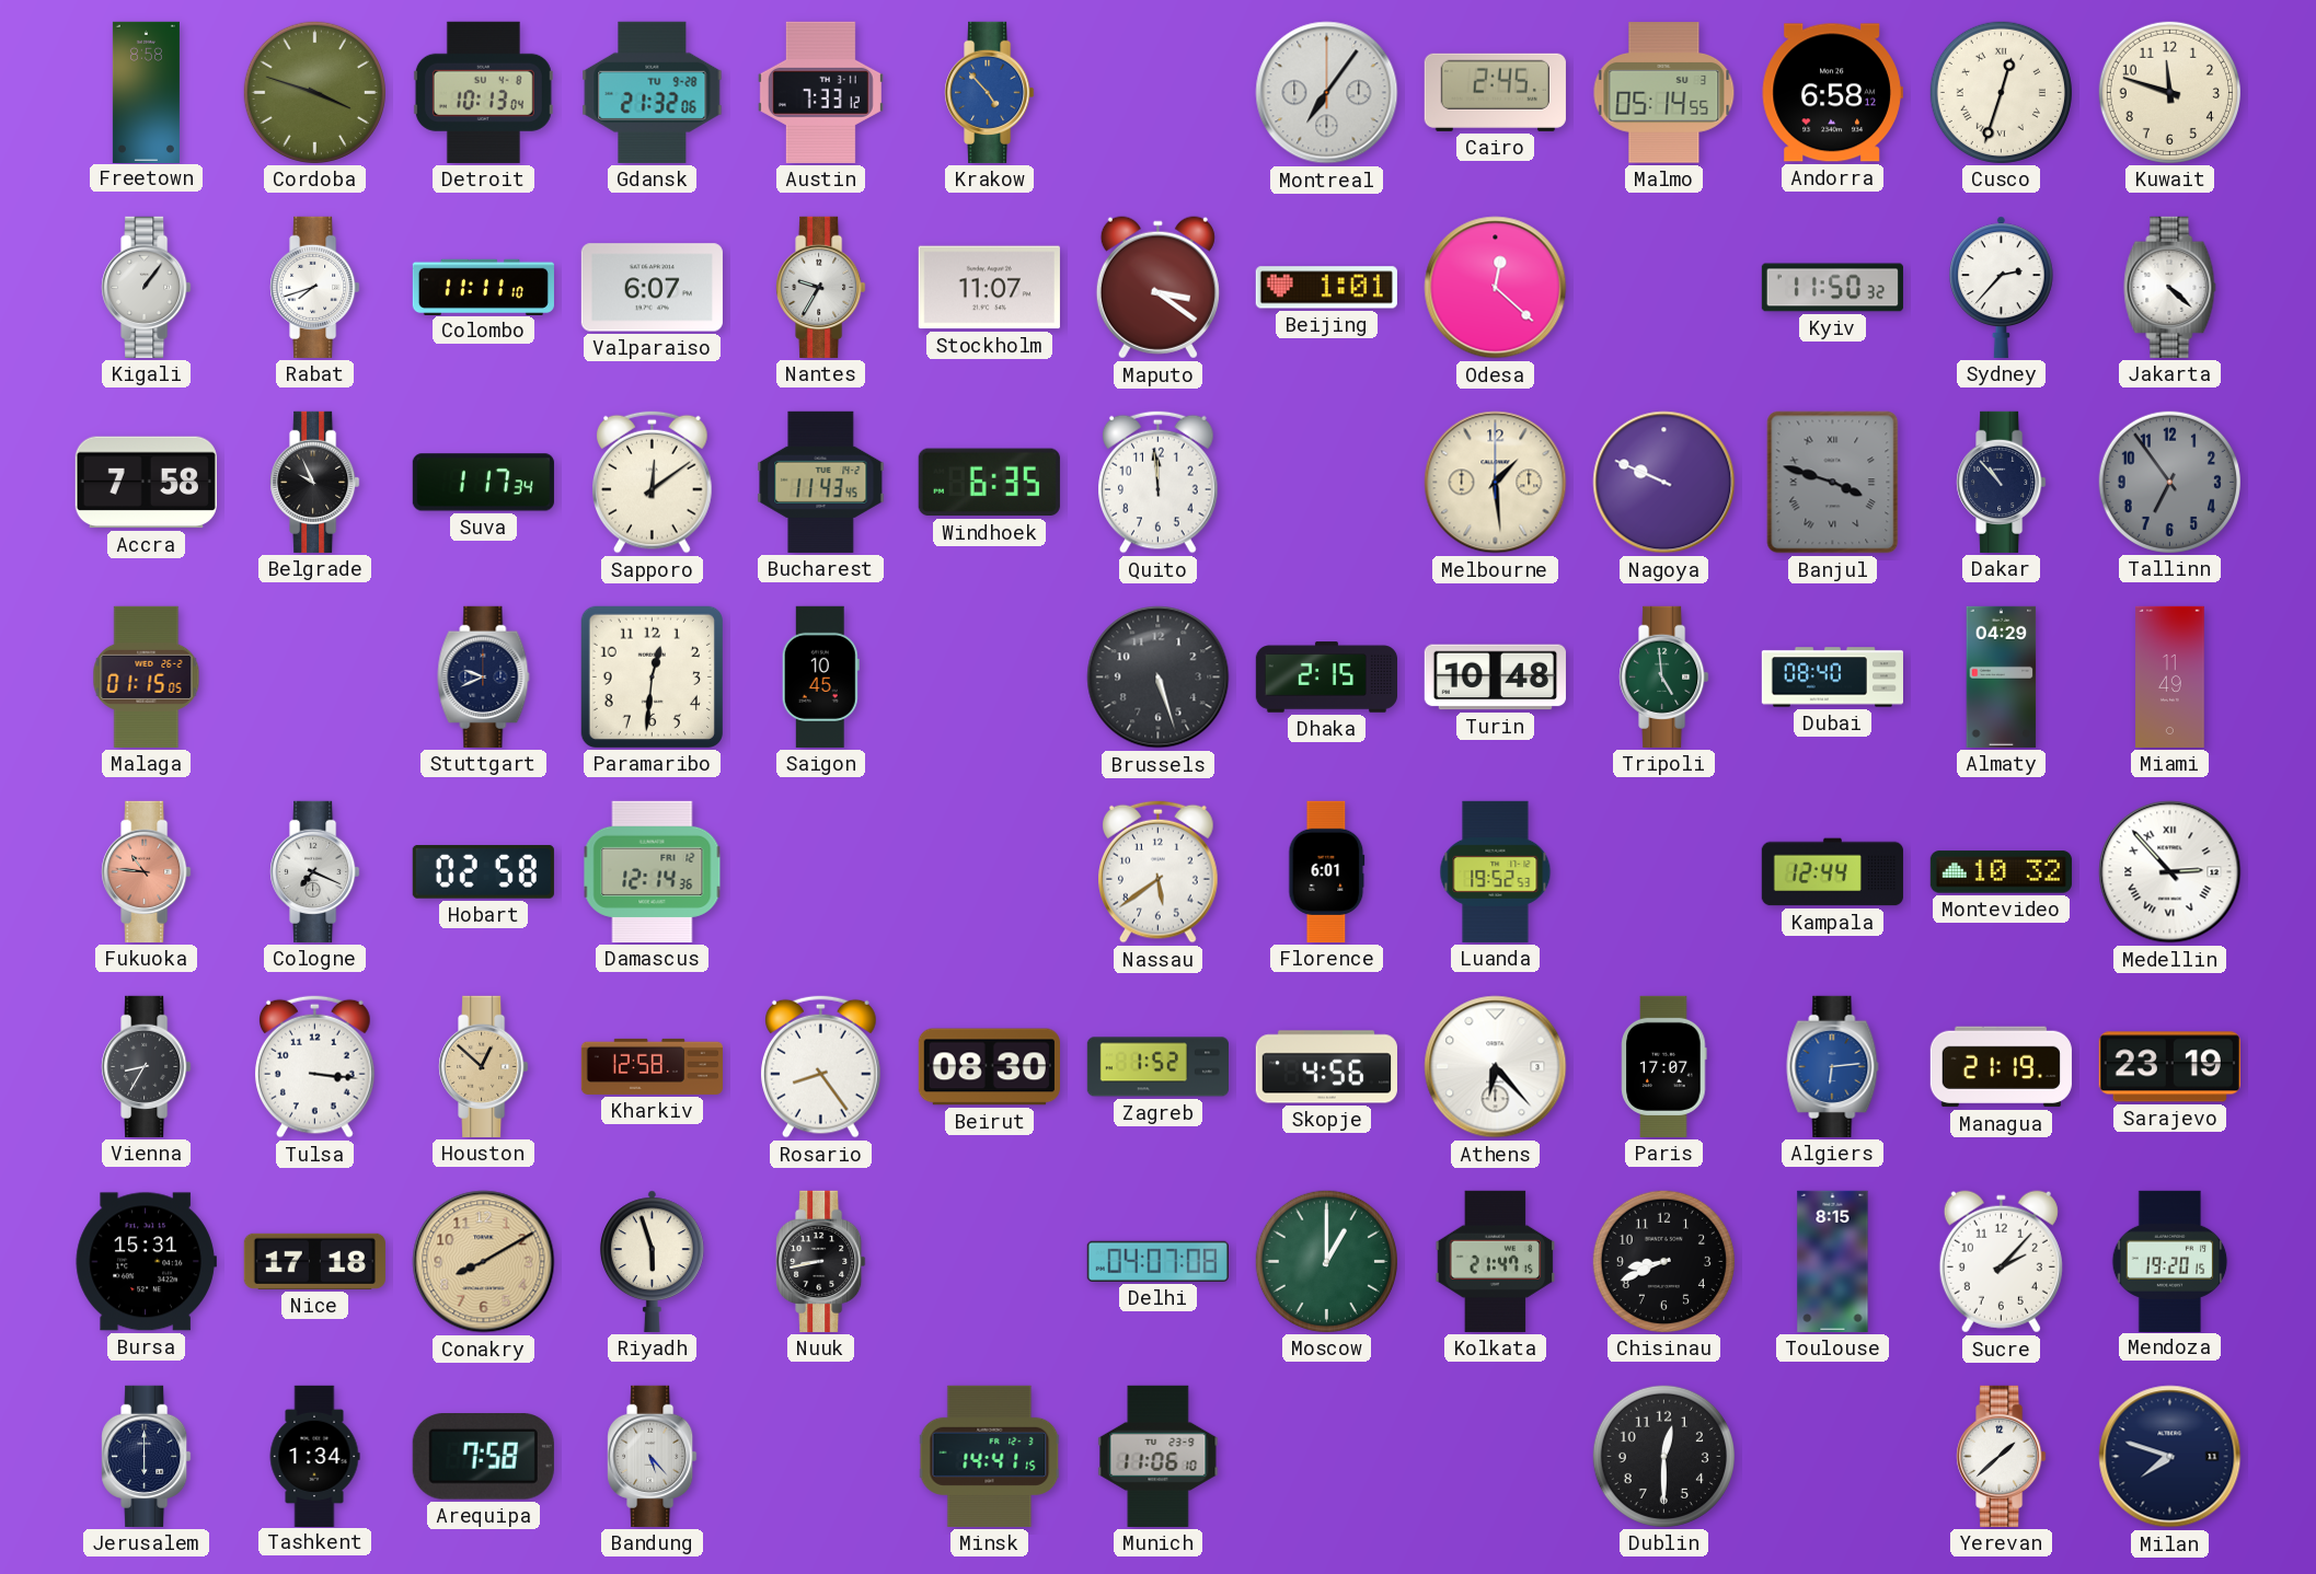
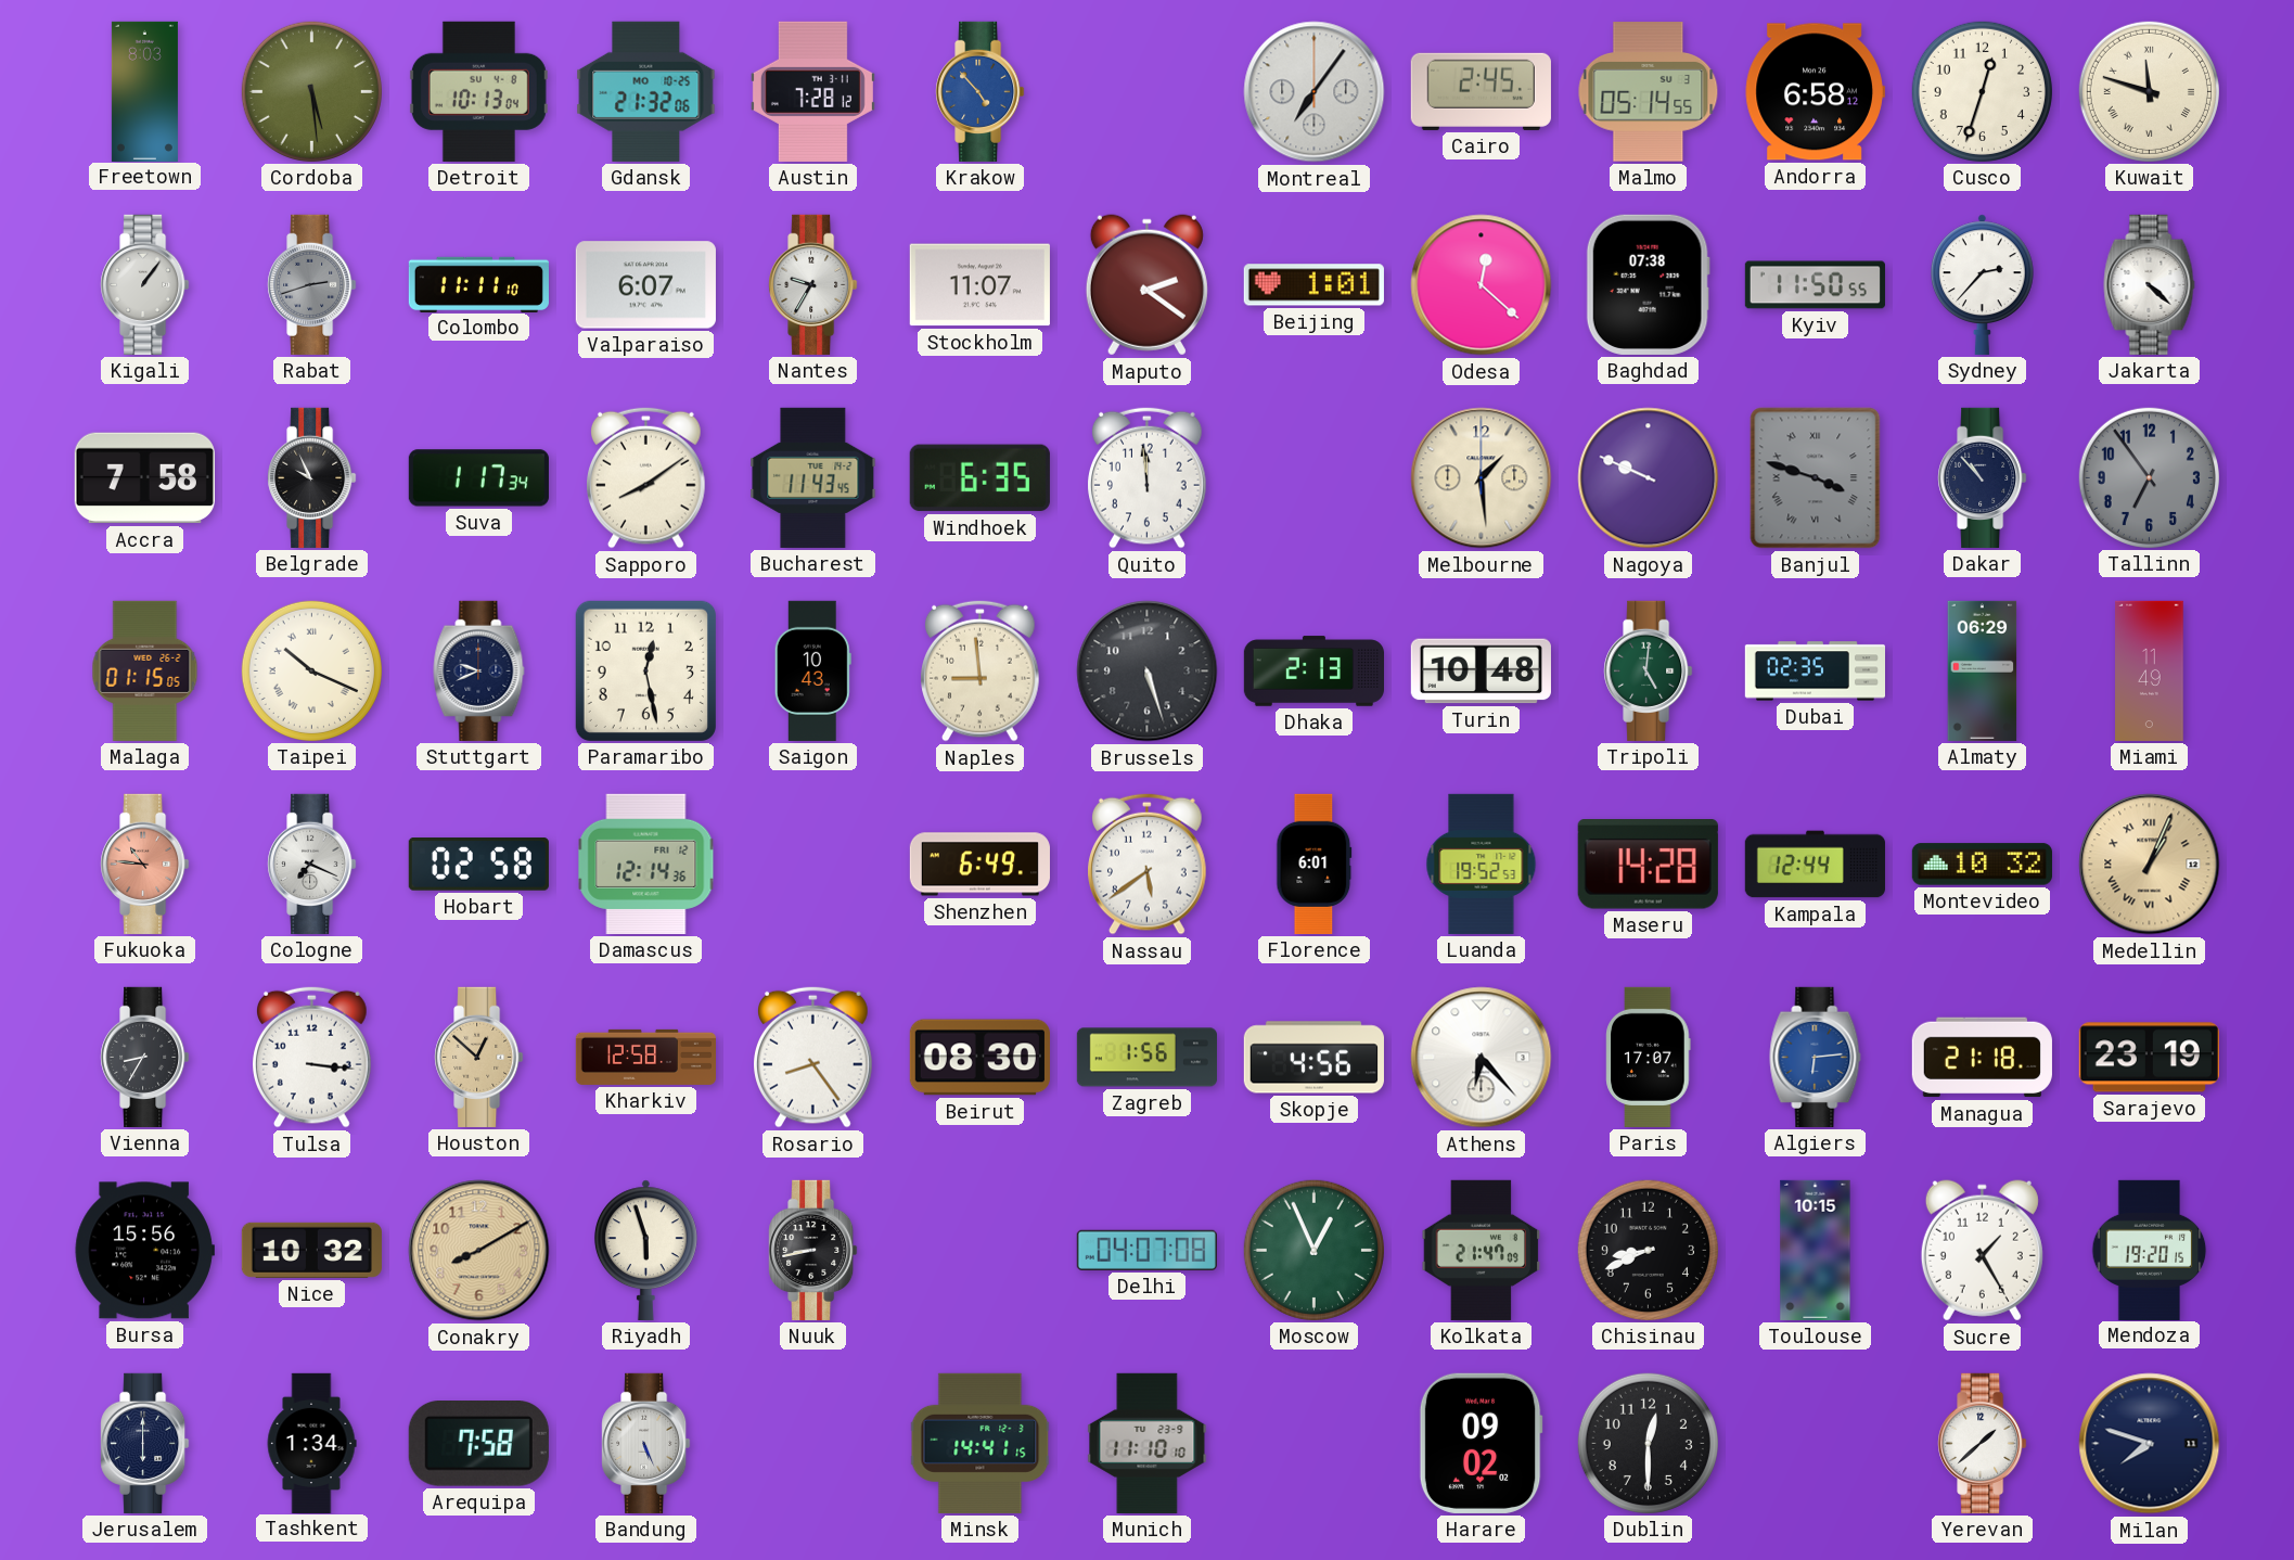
Freetown: 8:58 -> 8:03
Cordoba: 3:48 -> 5:29
Gdansk date: TU 9-28 -> MO 10-25
Austin: 7:33 -> 7:28
Cusco numerals: Roman -> Arabic
Kuwait numerals: Arabic -> Roman
Rabat: 7:42 -> 2:42
Rabat dial: white -> grey
Maputo: 3:21 -> 2:21
Baghdad: none -> 07:38
Kyiv: 11:50:32 -> 11:50:55
Sapporo: 12:09 -> 8:09
Taipei: none -> 10:19
Paramaribo: 12:31 -> 12:28
Saigon: 10:45 -> 10:43
Naples: none -> 8:59
Dhaka: 2:15 -> 2:13
Tripoli: 4:59 -> 5:01
Dubai: 08:40 -> 02:35
Almaty: 04:29 -> 06:29
Shenzhen: none -> 6:49
Maseru: none -> 14:28
Medellin: 2:53 -> 1:04
Medellin dial: white -> champagne
Zagreb: 1:52 -> 1:56
Managua: 21:19 -> 21:18
Bursa: 15:31 -> 15:56
Nice: 17:18 -> 10:32
Moscow: 1:00 -> 12:56
Kolkata: 21:47:15 -> 21:47:09
Toulouse: 8:15 -> 10:15
Sucre: 2:07 -> 1:25
Bandung: 5:23 -> 5:26
Munich: 11:06 -> 11:10
Harare: none -> 09:02
